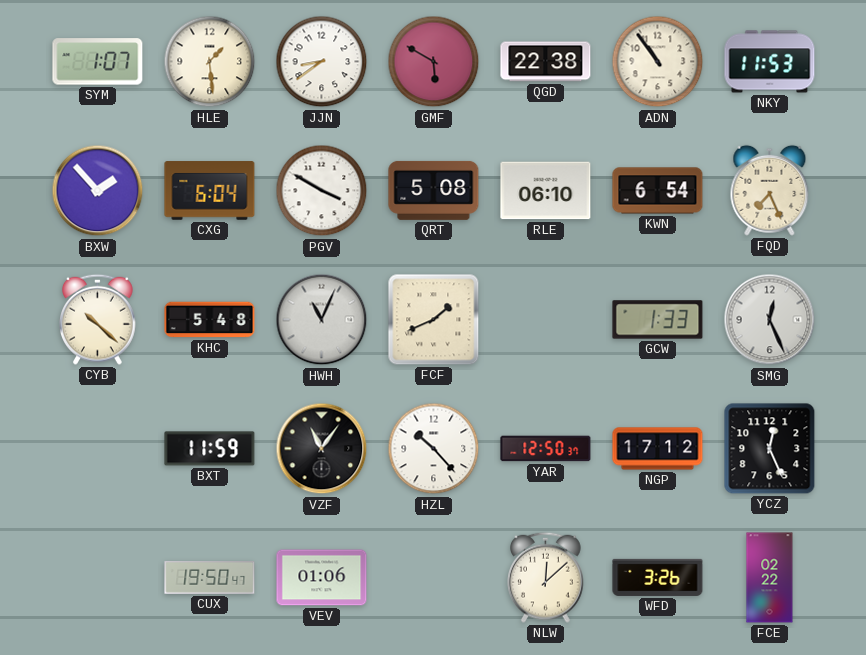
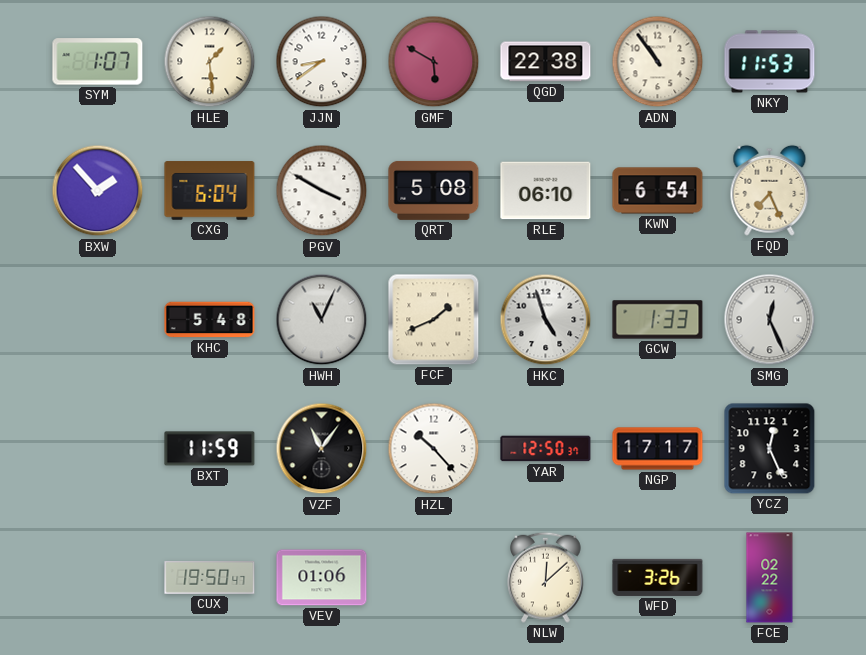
CYB: 10:22 -> none
HKC: none -> 4:57
NGP: 17:12 -> 17:17
